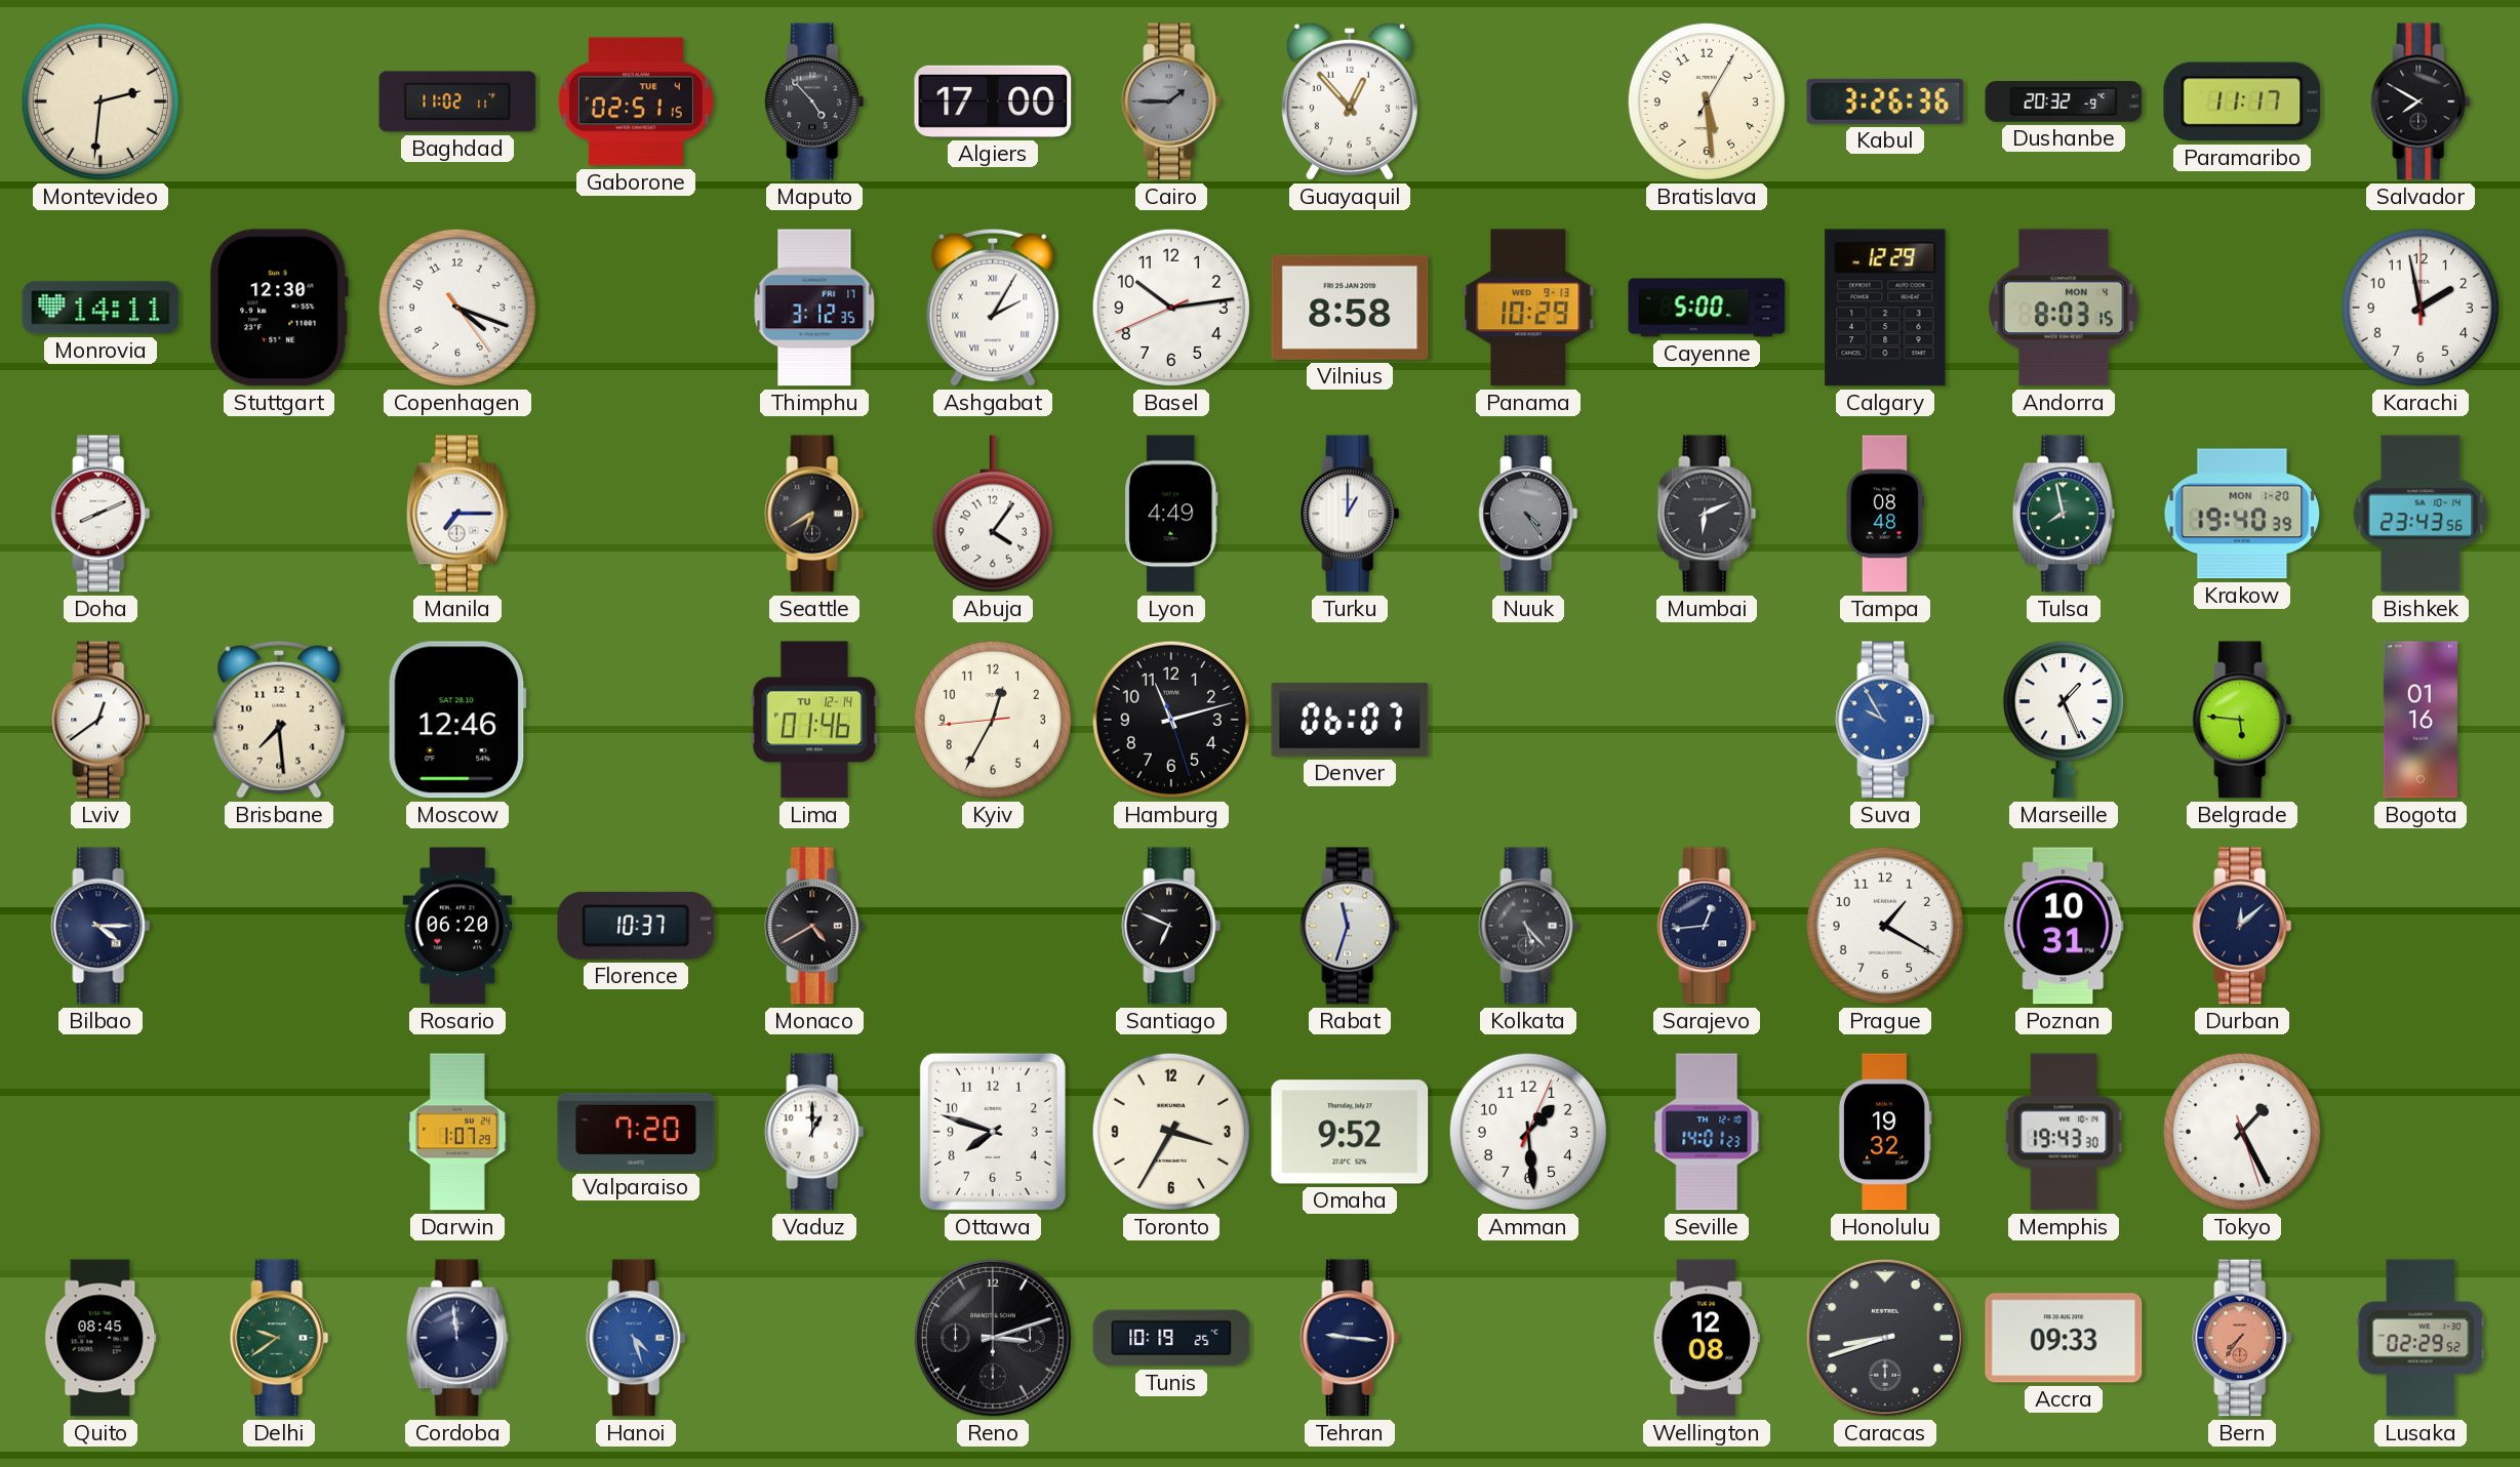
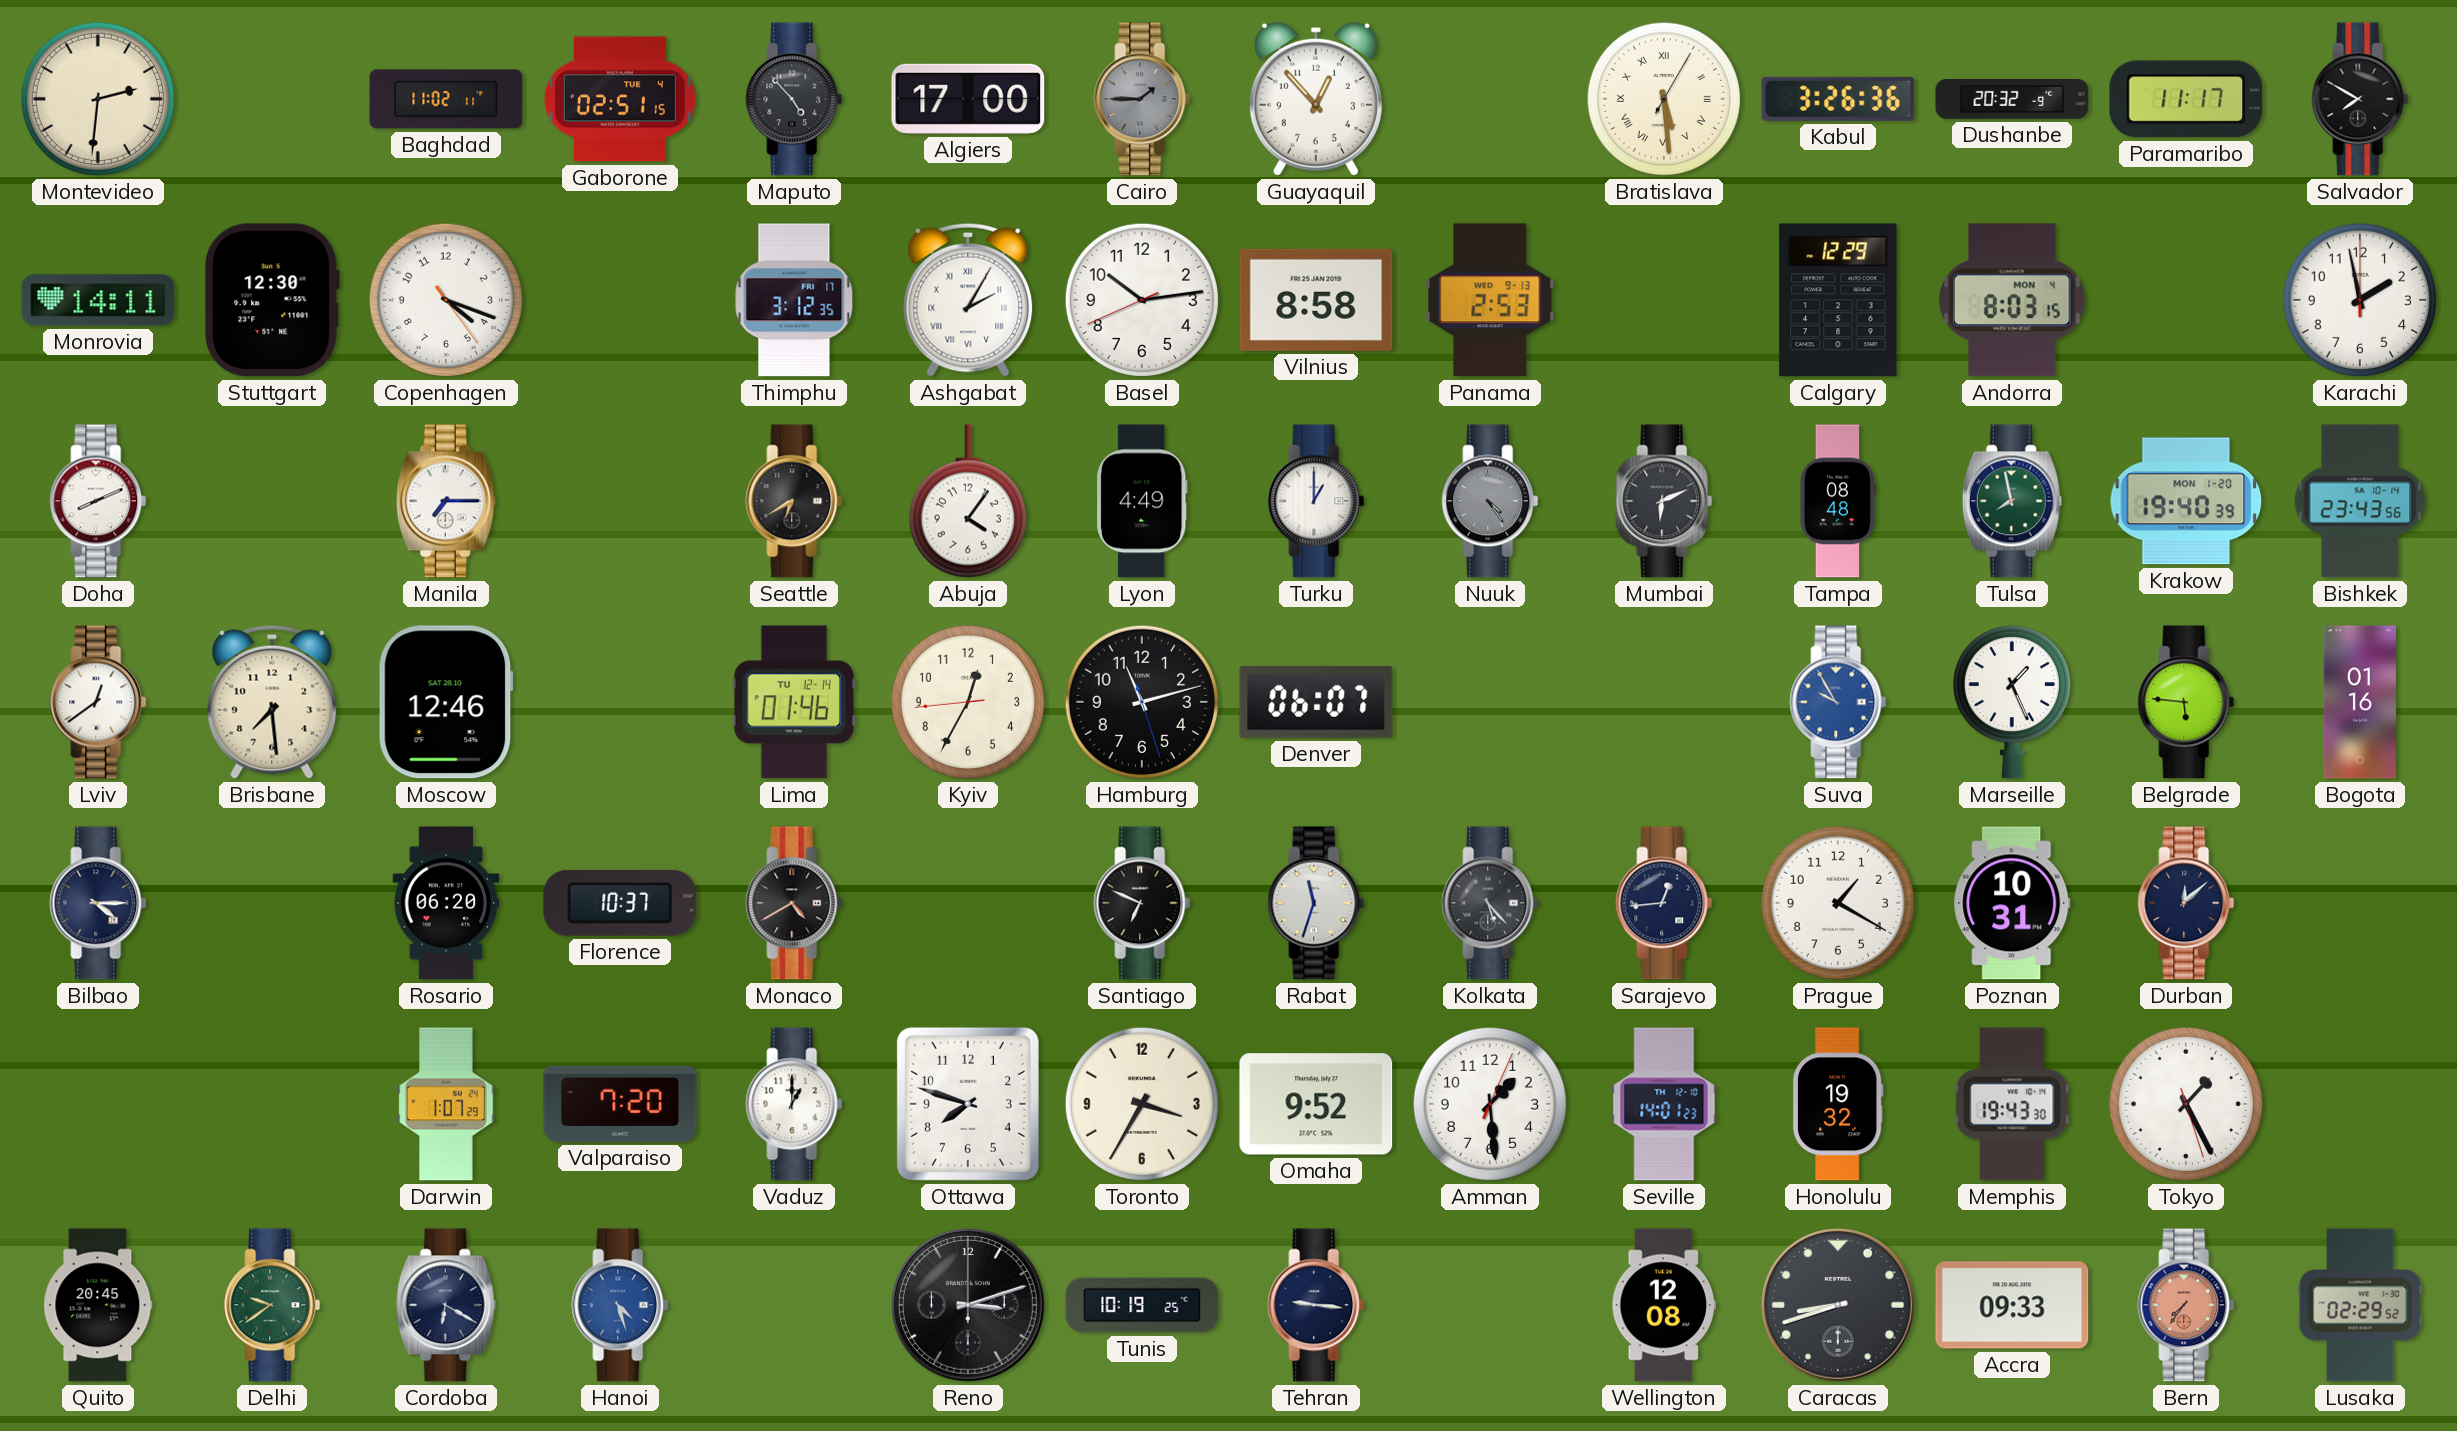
Bratislava numerals: Arabic -> Roman
Panama: 10:29 -> 2:53
Cayenne: 5:00 -> none
Quito: 08:45 -> 20:45
Cordoba: 11:59 -> 6:20
